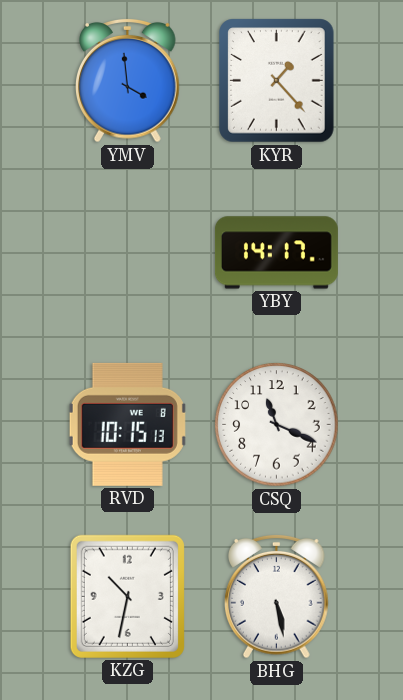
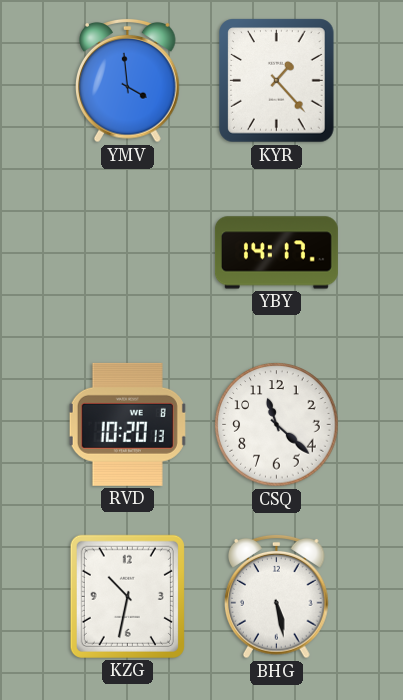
RVD: 10:15 -> 10:20
CSQ: 11:19 -> 11:22
